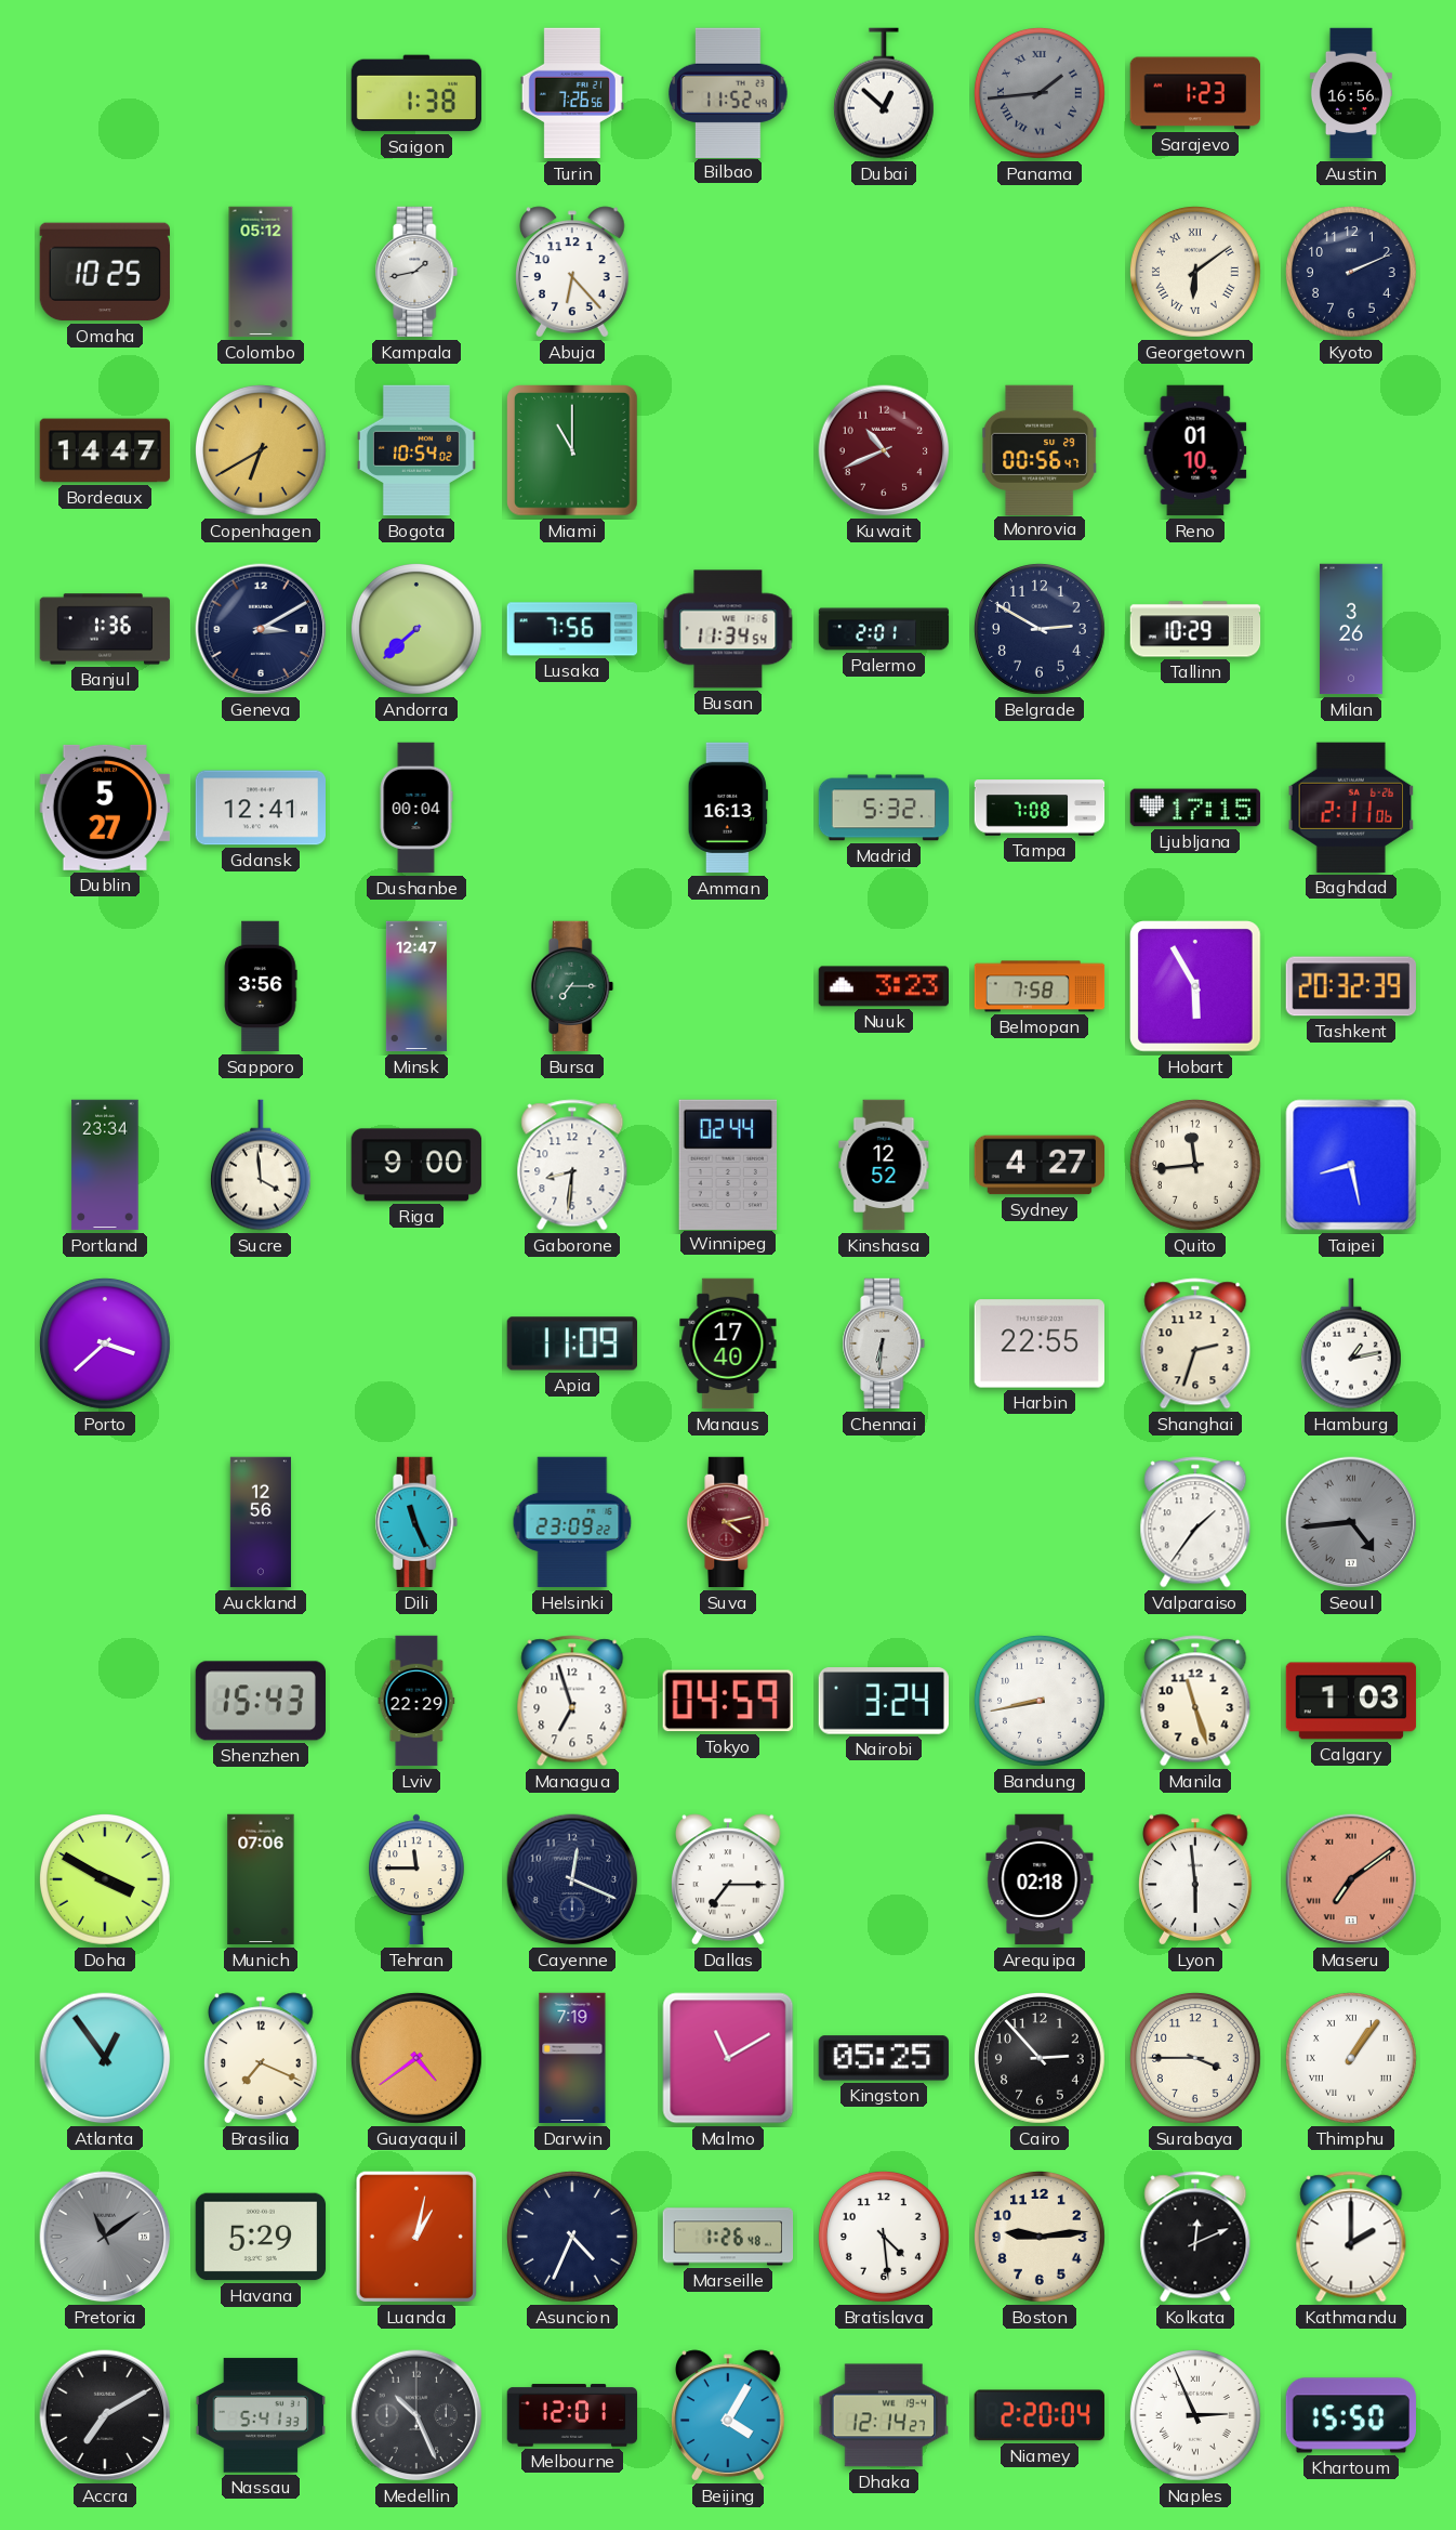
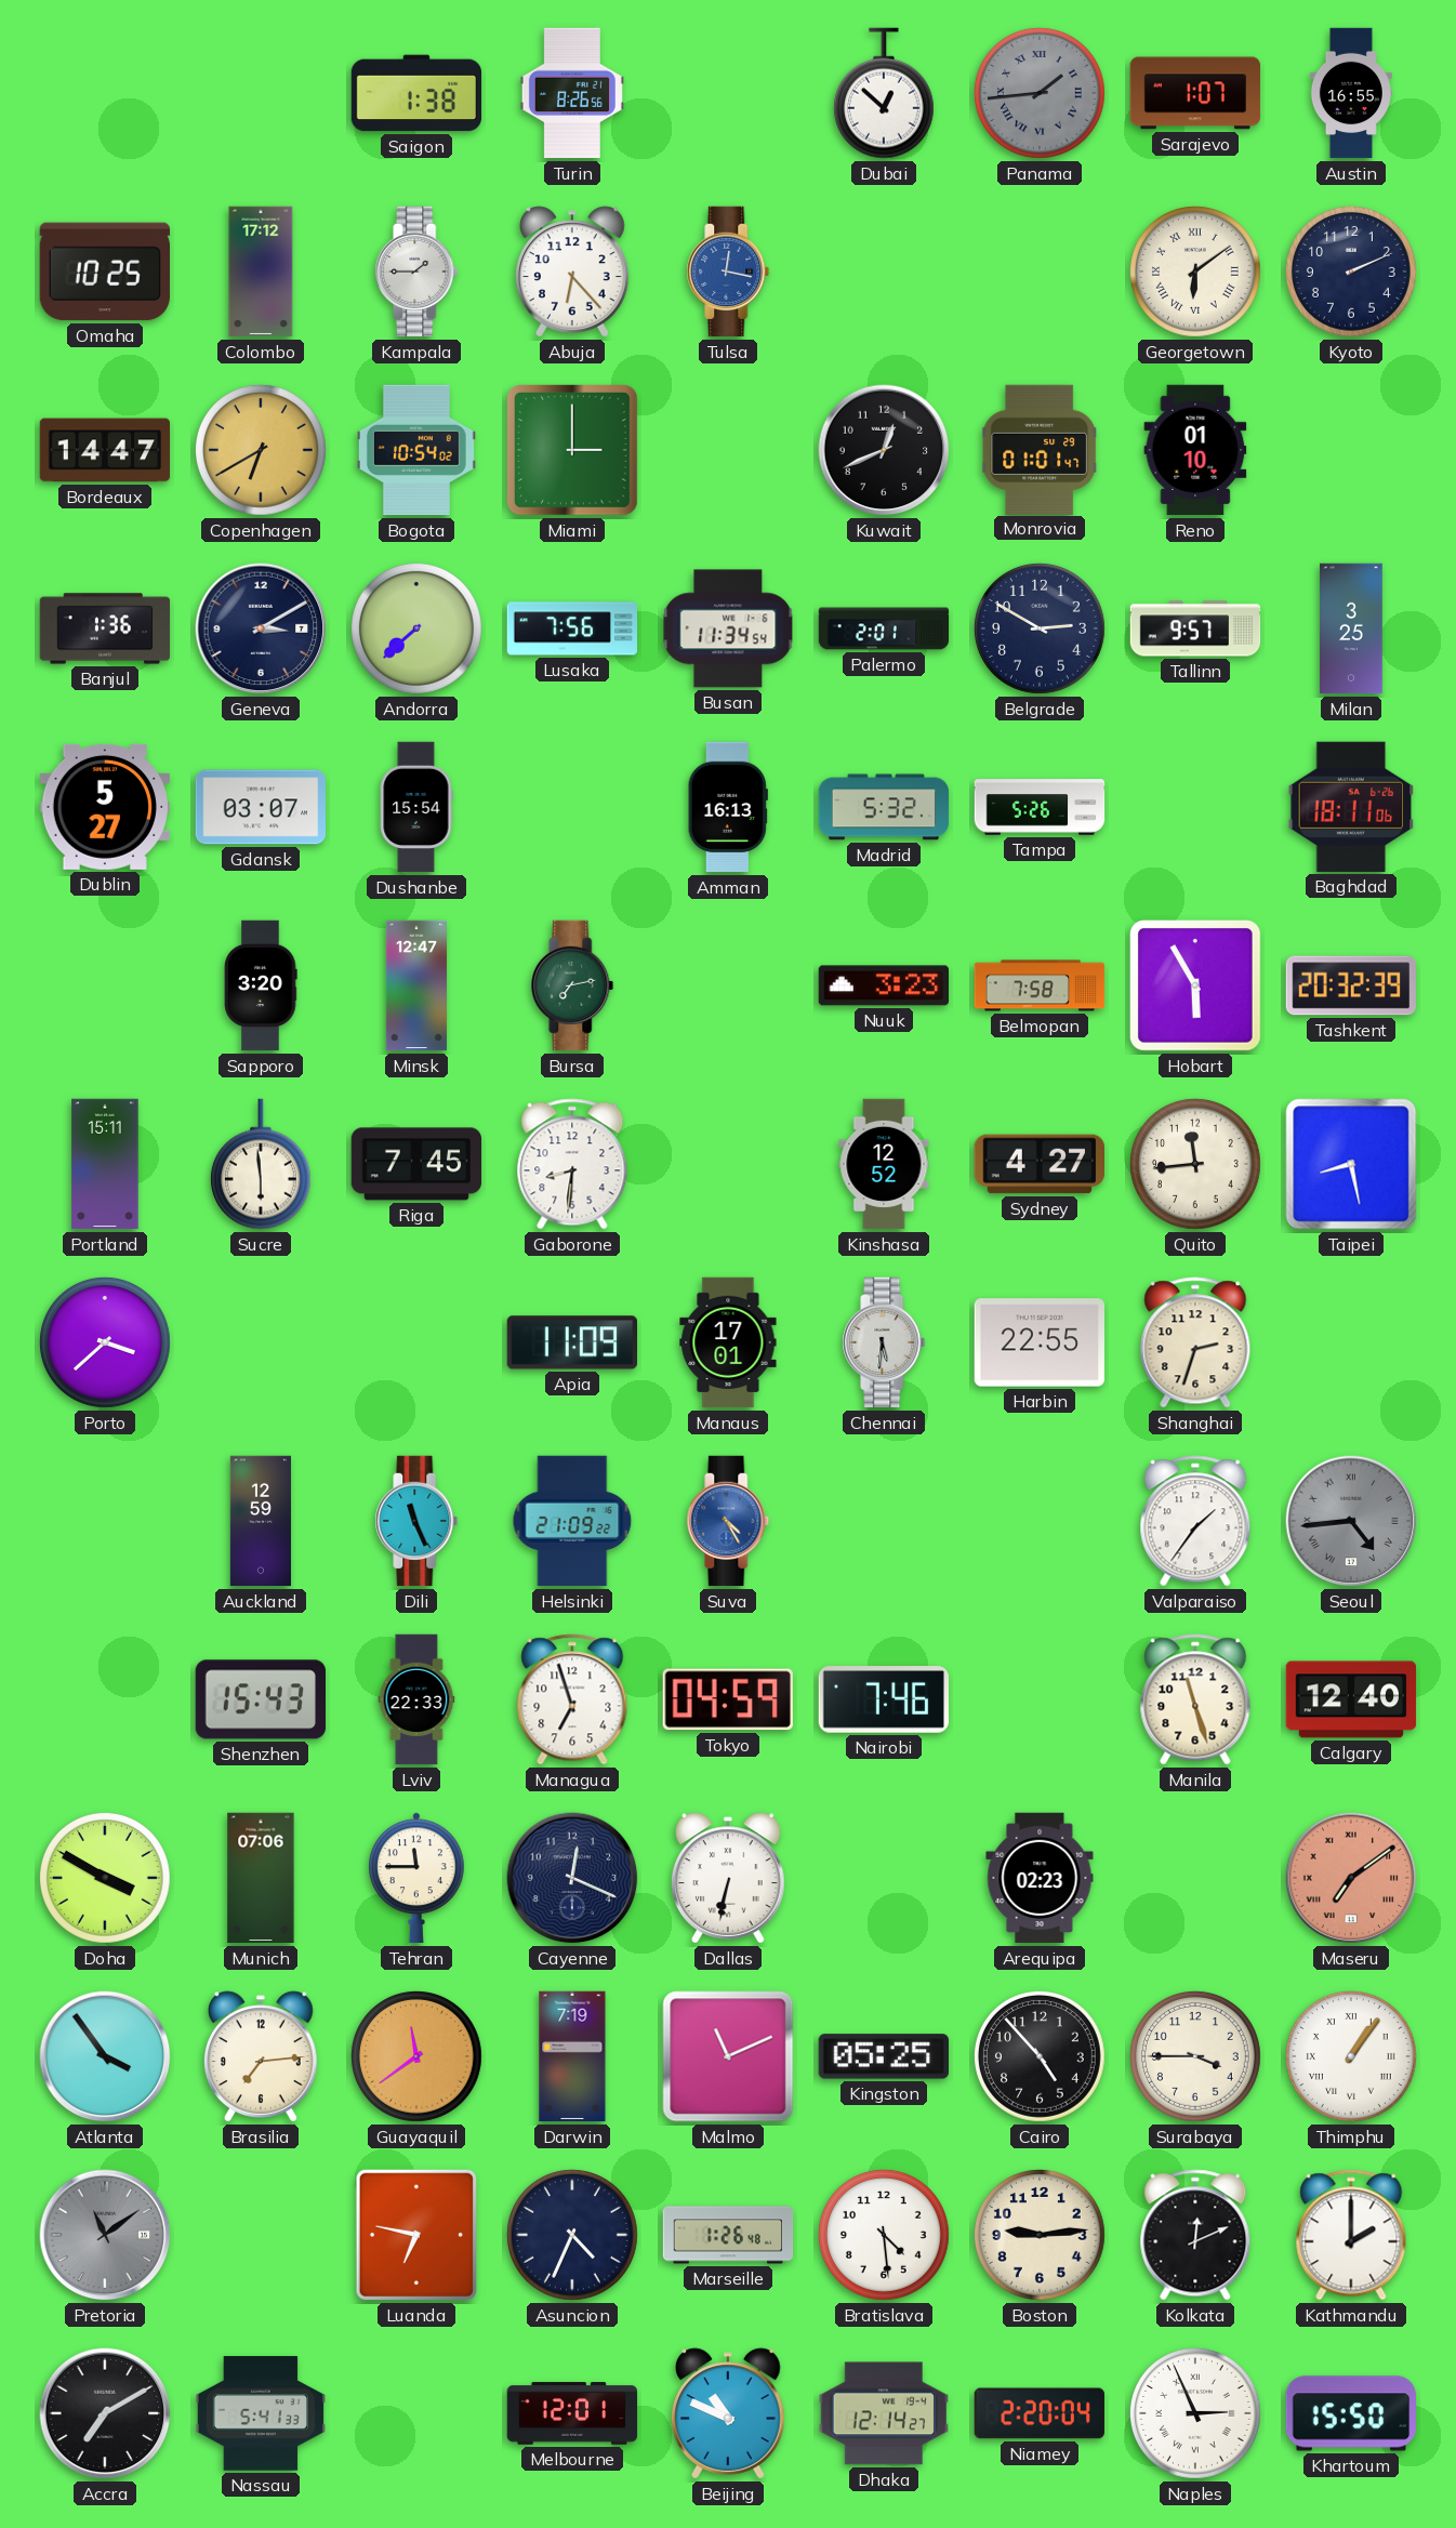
Turin: 7:26 -> 8:26
Bilbao: 11:52 -> none
Sarajevo: 1:23 -> 1:07
Austin: 16:56 -> 16:55
Colombo: 05:12 -> 17:12
Kampala: 1:43 -> 1:45
Tulsa: none -> 12:17
Miami: 11:00 -> 3:00
Kuwait: 10:41 -> 12:41
Kuwait dial: burgundy -> black
Monrovia: 00:56 -> 01:01
Tallinn: 10:29 -> 9:57
Milan: 3:26 -> 3:25
Gdansk: 12:41 -> 03:07
Dushanbe: 00:04 -> 15:54
Tampa: 7:08 -> 5:26
Ljubljana: 17:15 -> none
Baghdad: 2:11 -> 18:11
Sapporo: 3:56 -> 3:20
Bursa: 7:15 -> 7:13
Portland: 23:34 -> 15:11
Sucre: 3:59 -> 5:59
Riga: 9:00 -> 7:45
Winnipeg: 02:44 -> none
Manaus: 17:40 -> 17:01
Chennai: 6:31 -> 5:31
Hamburg: 1:13 -> none
Auckland: 12:56 -> 12:59
Helsinki: 23:09 -> 21:09
Suva: 4:13 -> 4:25
Suva dial: burgundy -> blue
Lviv: 22:29 -> 22:33
Nairobi: 3:24 -> 7:46
Bandung: 8:43 -> none
Calgary: 1:03 -> 12:40
Dallas: 7:15 -> 6:32
Arequipa: 02:18 -> 02:23
Lyon: 5:59 -> none
Atlanta: 12:54 -> 3:54
Brasilia: 7:19 -> 7:14
Guayaquil: 4:39 -> 11:39
Malmo: 11:10 -> 11:11
Cairo: 2:53 -> 4:53
Havana: 5:29 -> none
Luanda: 1:02 -> 6:47
Medellin: 10:26 -> none
Beijing: 4:05 -> 10:49
